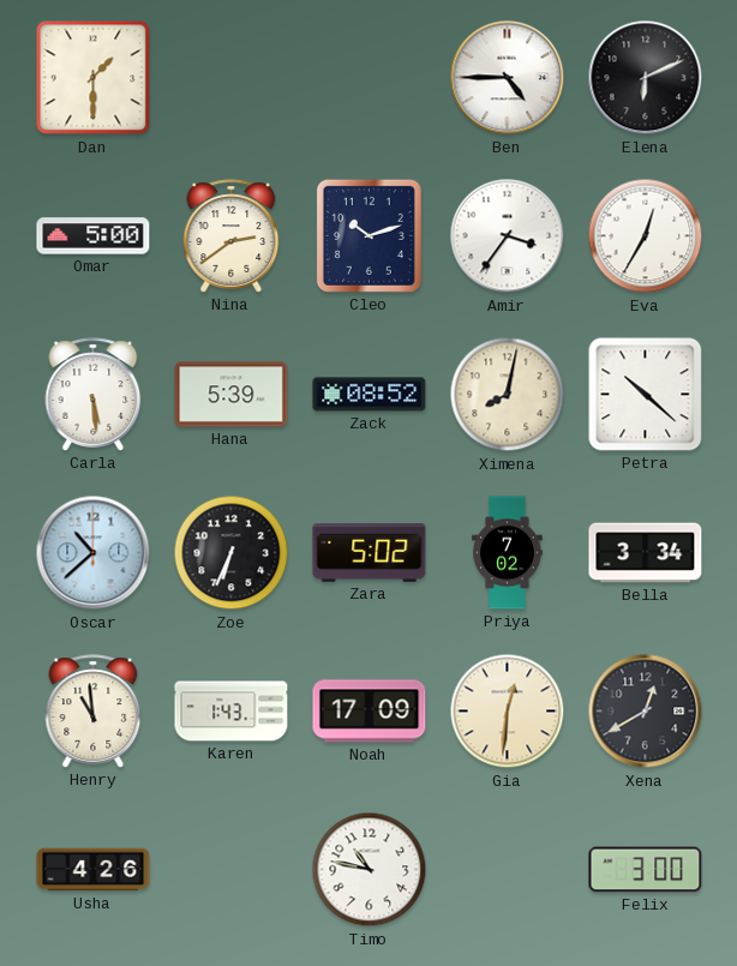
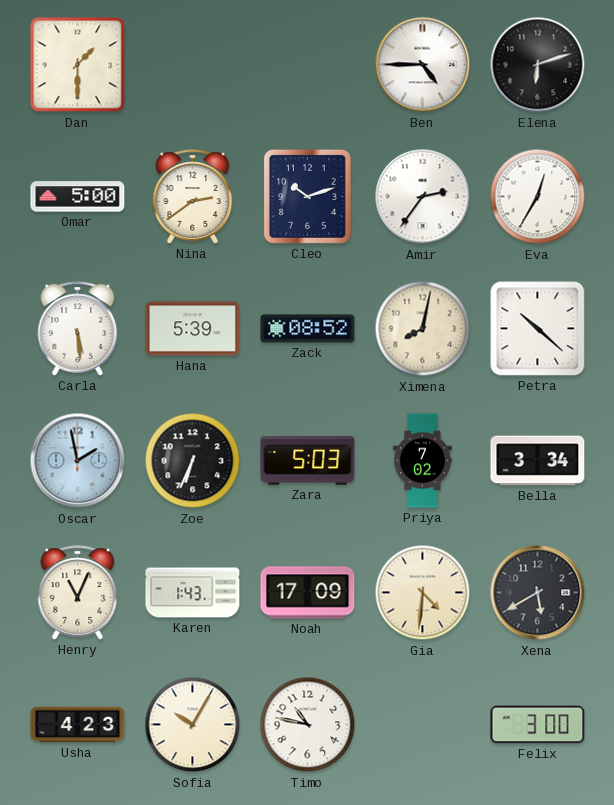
Elena: 6:11 -> 6:12
Amir: 3:36 -> 2:36
Oscar: 10:38 -> 1:58
Zara: 5:02 -> 5:03
Henry: 10:59 -> 11:04
Gia: 12:31 -> 4:31
Xena: 12:40 -> 5:40
Usha: 4:26 -> 4:23
Sofia: none -> 10:05
